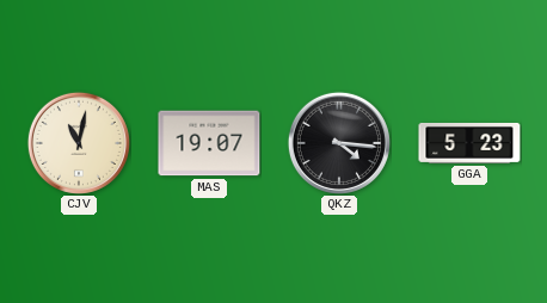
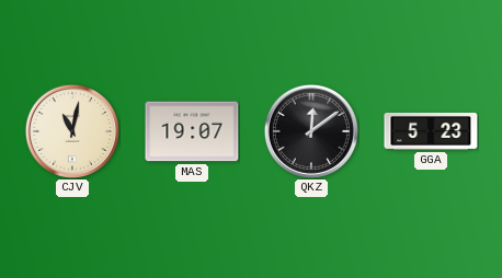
QKZ: 4:16 -> 12:09
